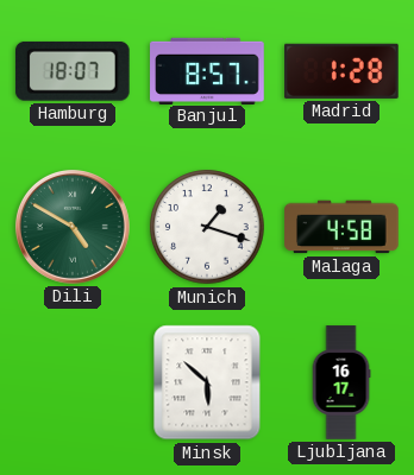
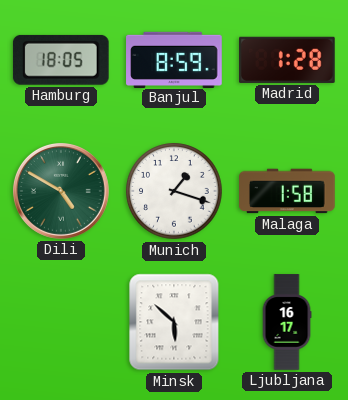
Hamburg: 18:07 -> 18:05
Banjul: 8:57 -> 8:59
Malaga: 4:58 -> 1:58
